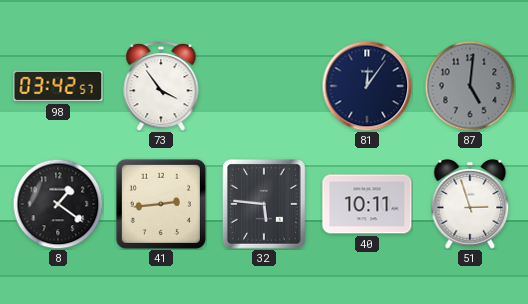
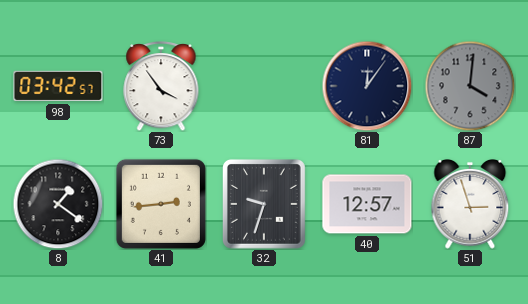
87: 5:01 -> 4:01
32: 5:46 -> 9:33
40: 10:11 -> 12:57
